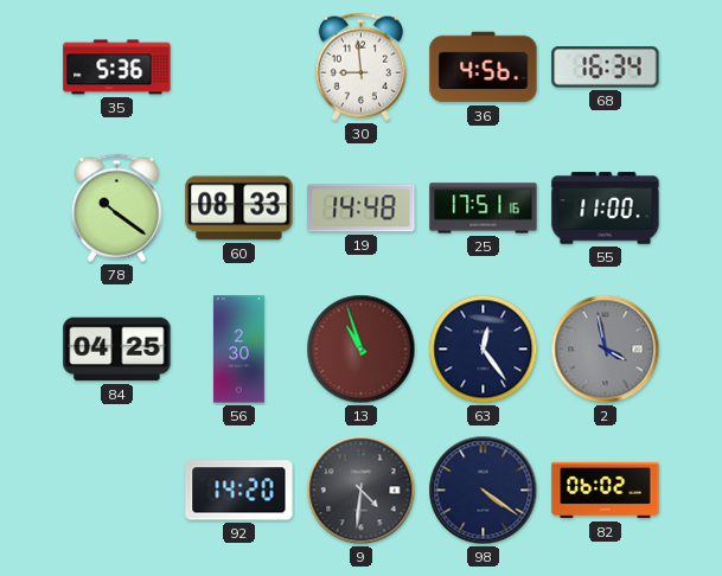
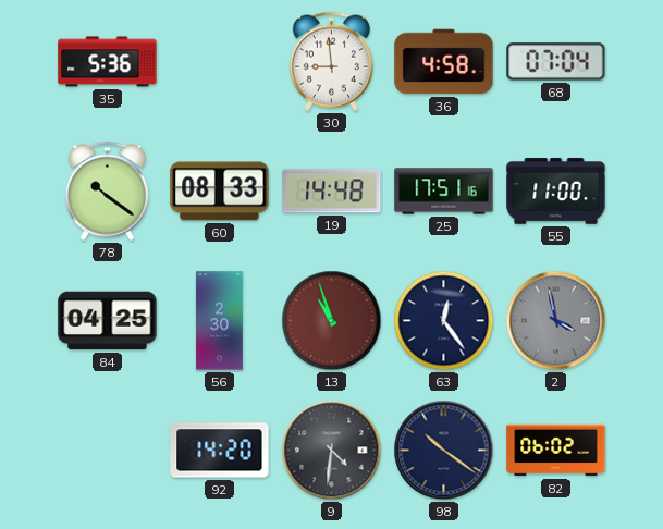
36: 4:56 -> 4:58
68: 16:34 -> 07:04
98: 4:21 -> 10:21
